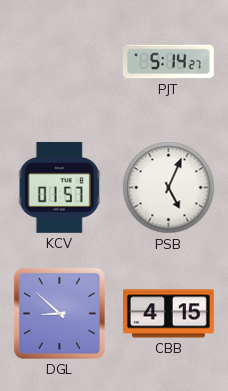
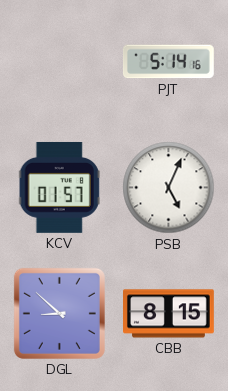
PJT: 5:14:27 -> 5:14:16
CBB: 4:15 -> 8:15
